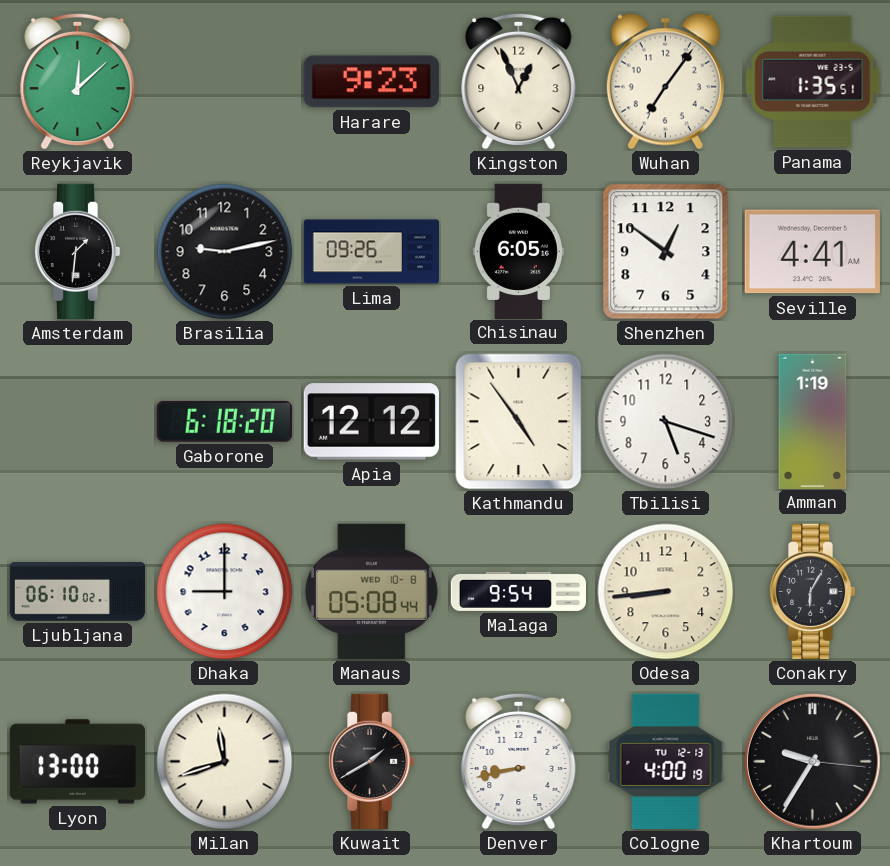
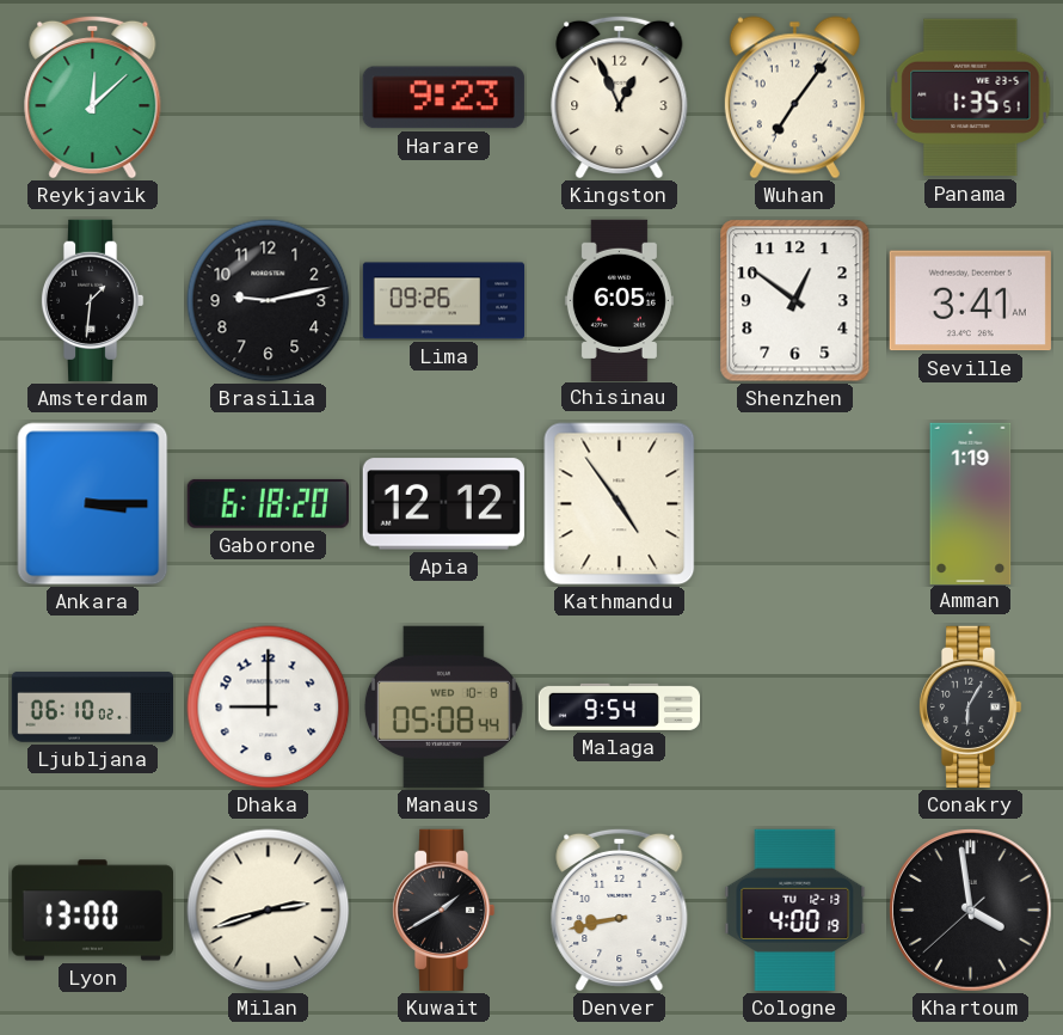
Seville: 4:41 -> 3:41
Ankara: none -> 3:15
Tbilisi: 5:18 -> none
Odesa: 8:44 -> none
Milan: 11:42 -> 2:42
Khartoum: 9:35 -> 3:58
